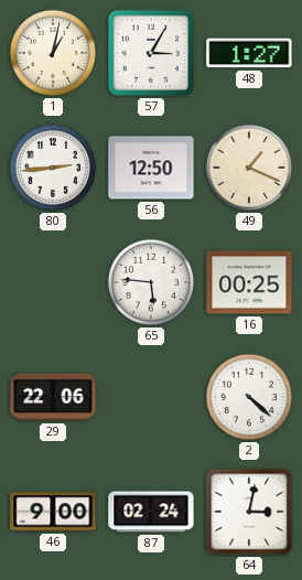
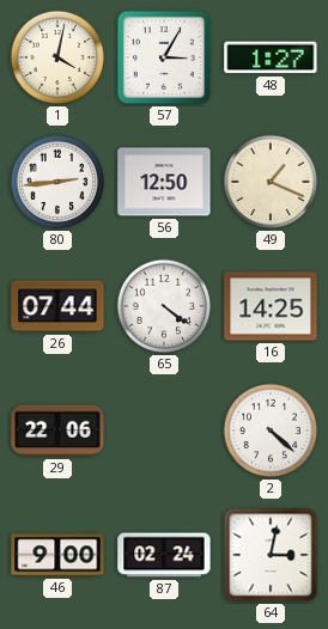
1: 1:02 -> 4:02
26: none -> 07:44
65: 5:46 -> 4:21
16: 00:25 -> 14:25
